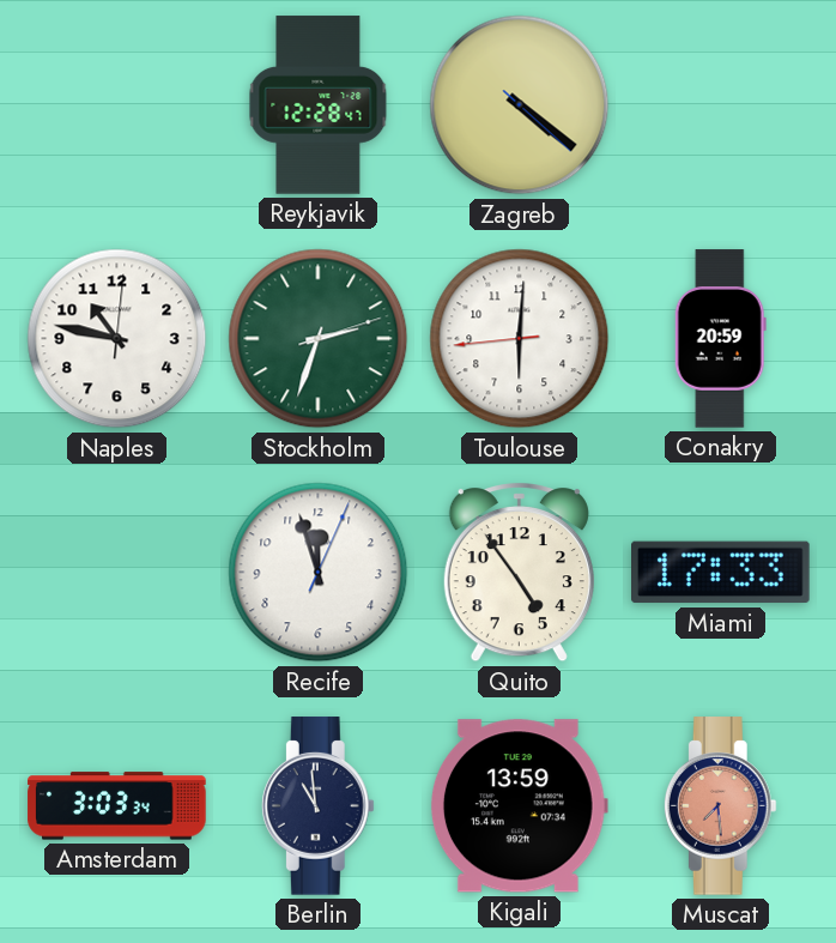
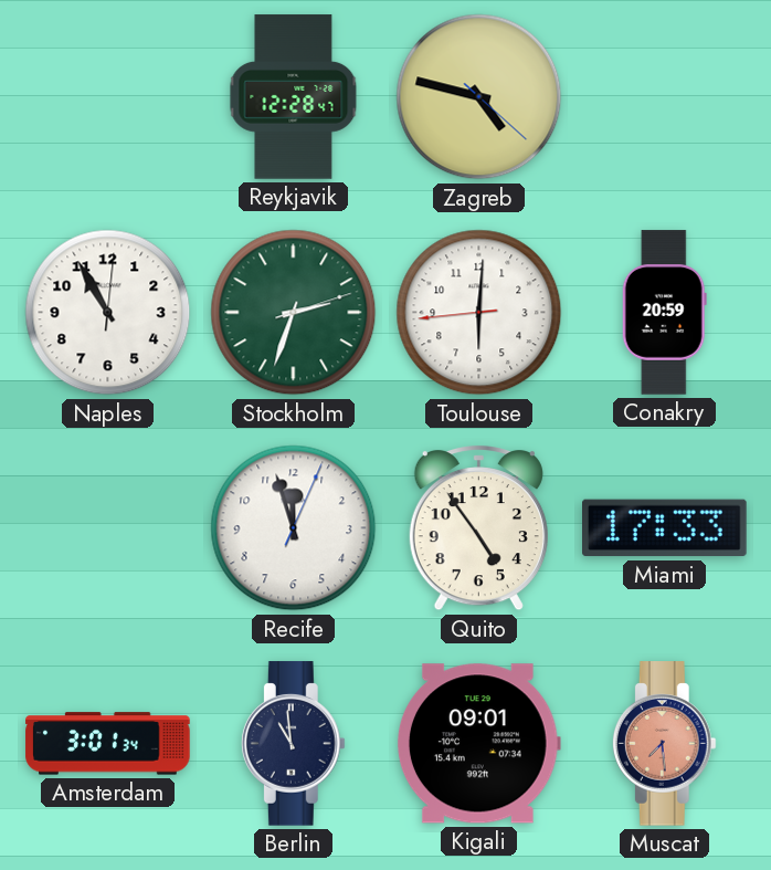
Zagreb: 4:21 -> 4:47
Naples: 10:47 -> 10:55
Amsterdam: 3:03 -> 3:01
Kigali: 13:59 -> 09:01
